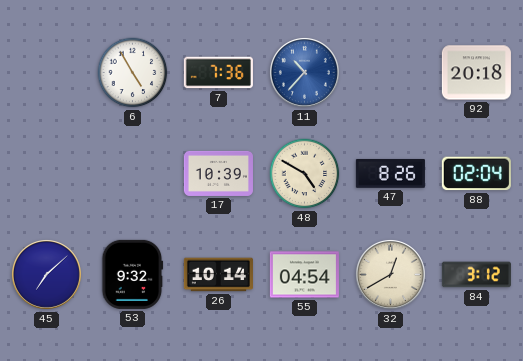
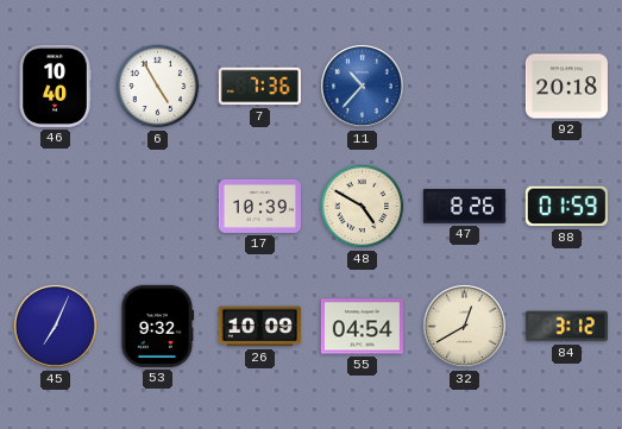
46: none -> 10:40
88: 02:04 -> 01:59
45: 7:08 -> 7:04
26: 10:14 -> 10:09
